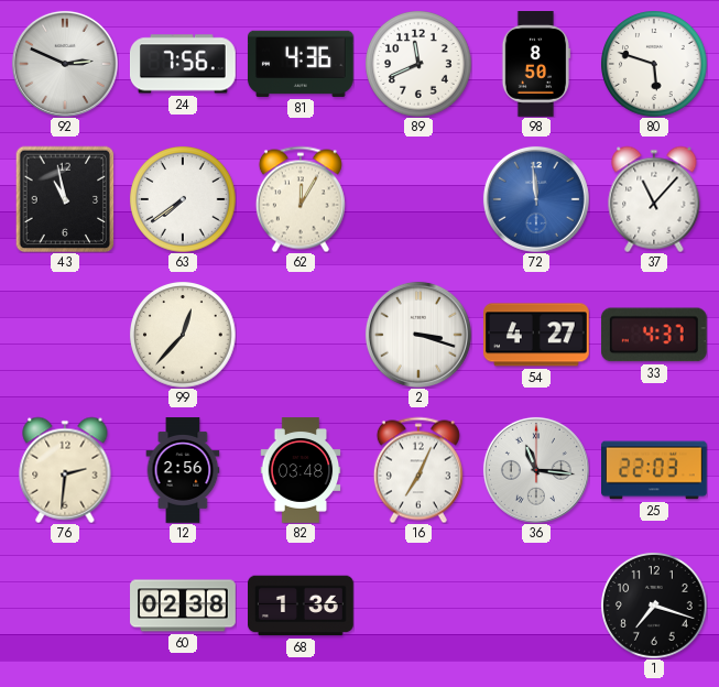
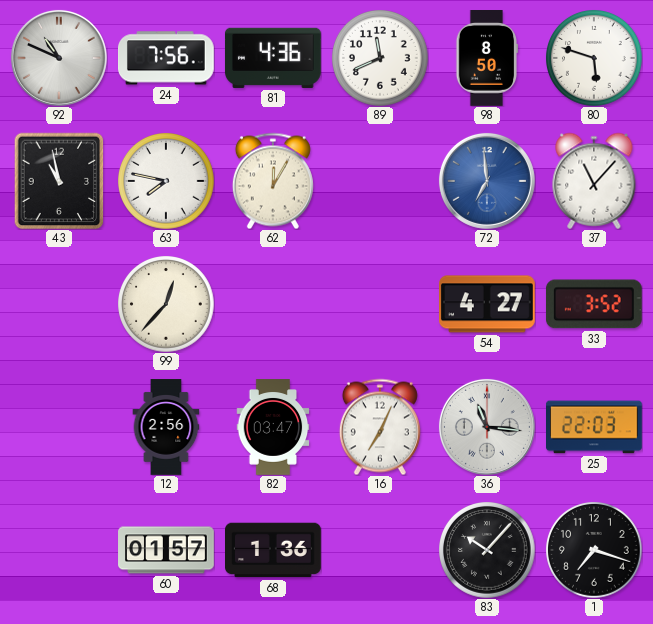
92: 2:49 -> 10:49
63: 7:39 -> 7:47
72: 11:59 -> 6:59
2: 3:18 -> none
33: 4:37 -> 3:52
76: 2:31 -> none
82: 03:48 -> 03:47
60: 02:38 -> 01:57
83: none -> 10:07
